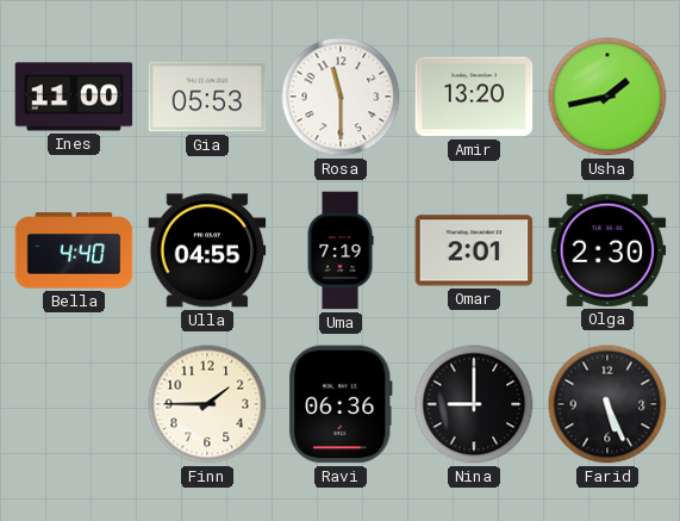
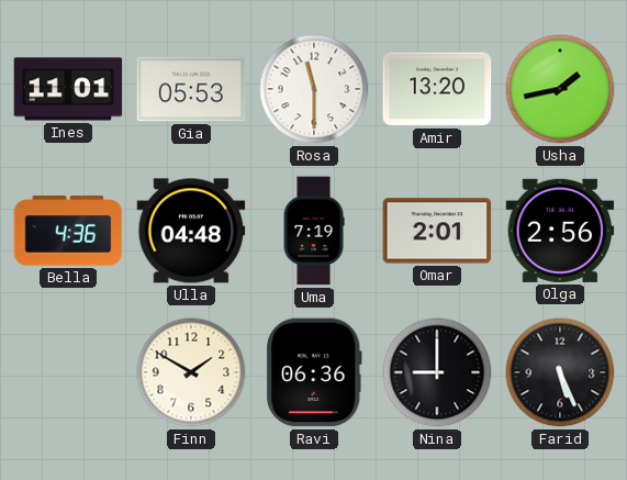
Ines: 11:00 -> 11:01
Bella: 4:40 -> 4:36
Ulla: 04:55 -> 04:48
Olga: 2:30 -> 2:56
Finn: 1:45 -> 1:50
